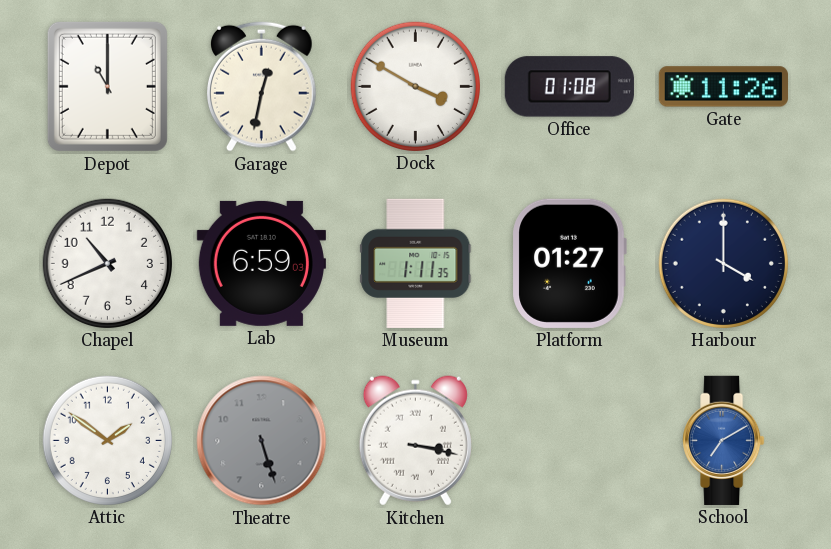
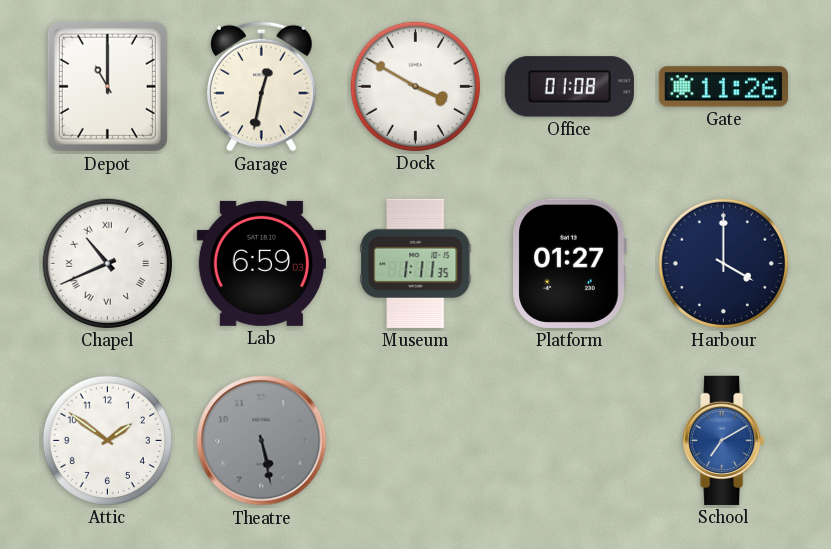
Chapel numerals: Arabic -> Roman
Theatre: 5:27 -> 5:28
Kitchen: 3:17 -> none
